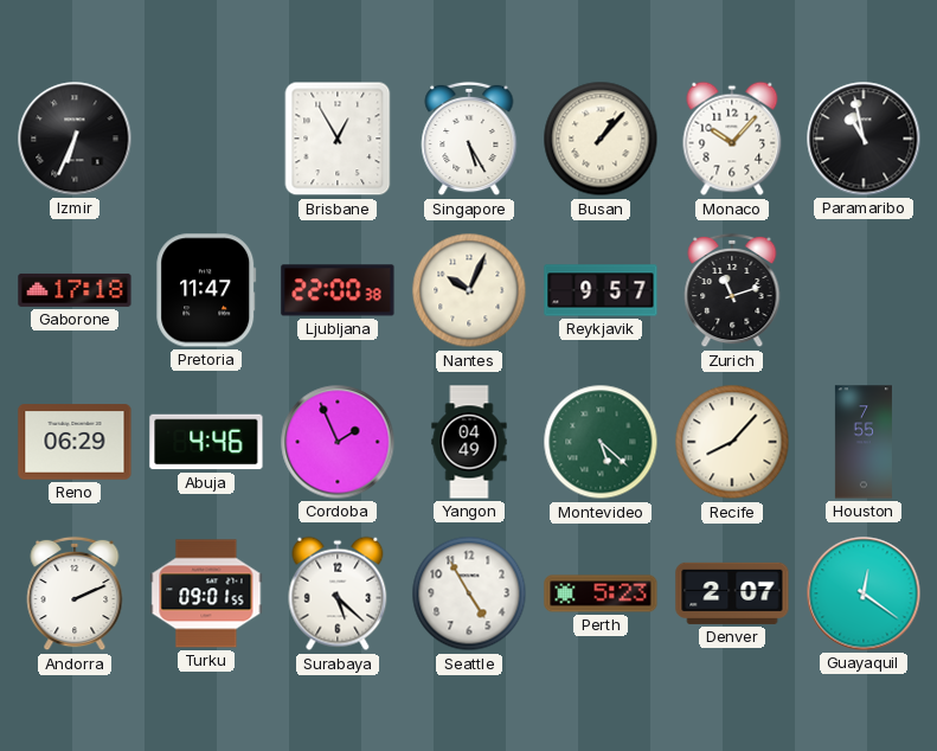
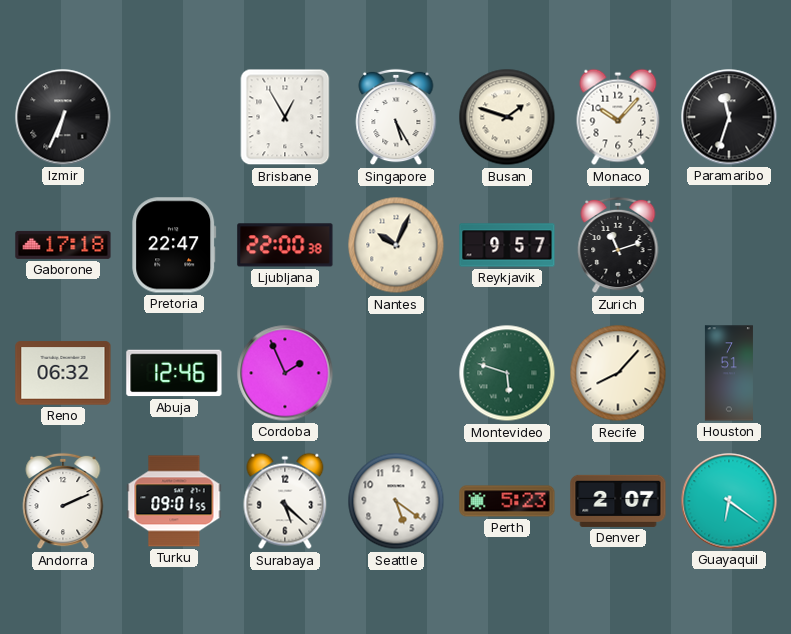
Busan: 1:07 -> 1:48
Paramaribo: 10:58 -> 11:33
Pretoria: 11:47 -> 22:47
Reno: 06:29 -> 06:32
Abuja: 4:46 -> 12:46
Yangon: 04:49 -> none
Montevideo: 5:22 -> 5:48
Houston: 7:55 -> 7:51
Seattle: 4:55 -> 5:21
Guayaquil: 12:21 -> 6:21
